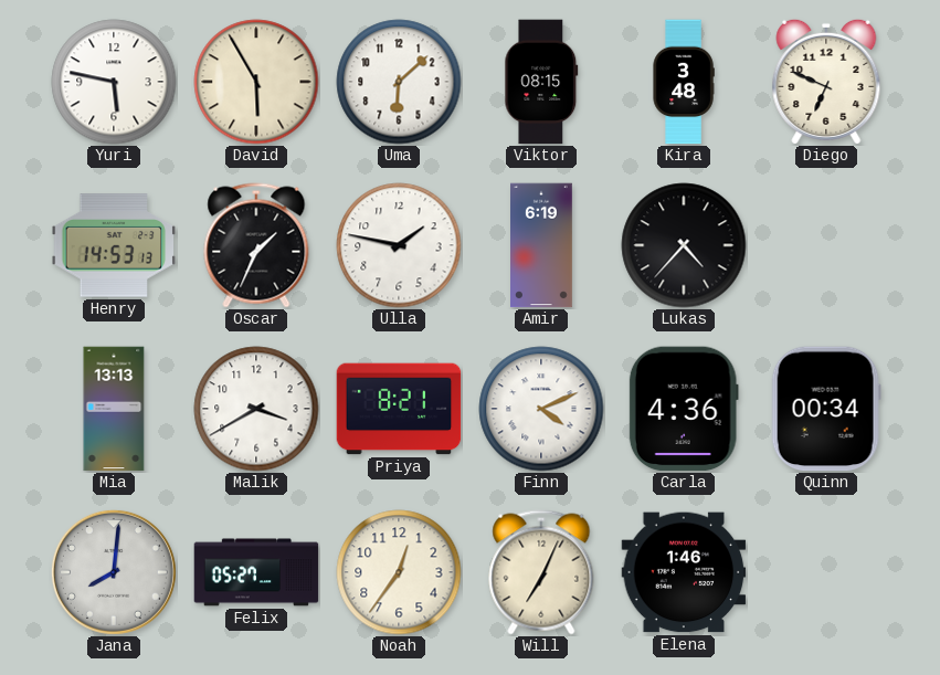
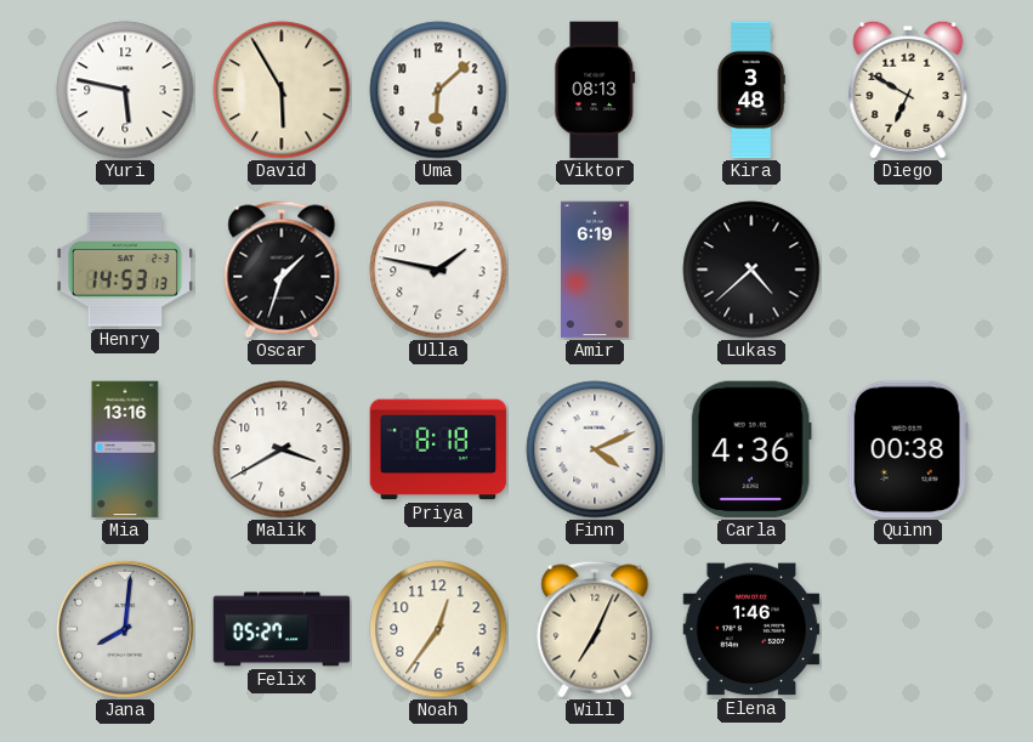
Viktor: 08:15 -> 08:13
Diego: 6:49 -> 6:50
Oscar: 1:34 -> 1:33
Lukas: 4:37 -> 4:38
Mia: 13:13 -> 13:16
Priya: 8:21 -> 8:18
Quinn: 00:34 -> 00:38
